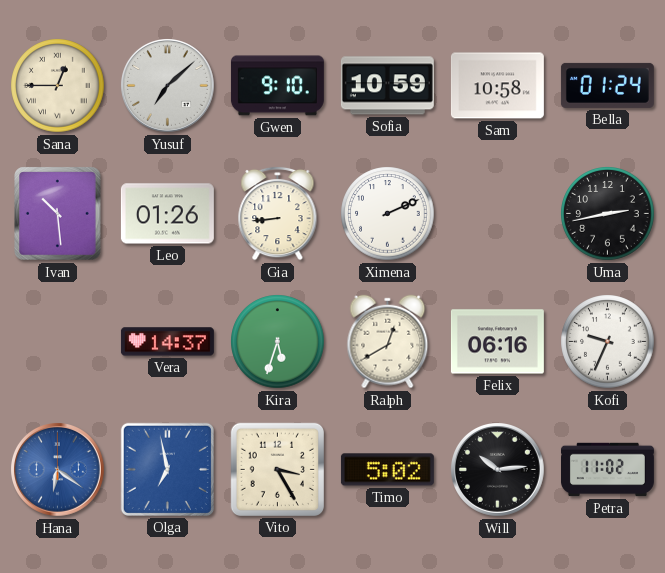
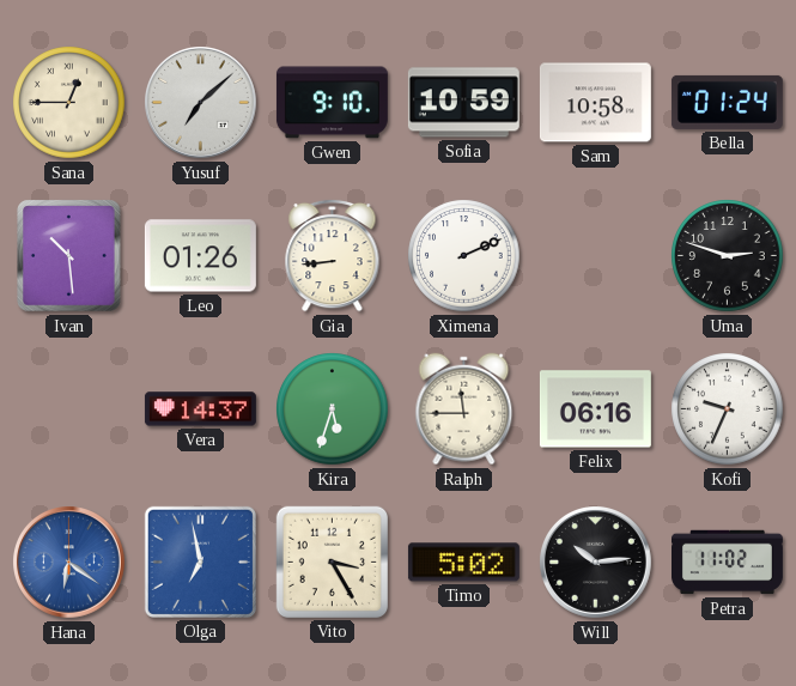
Uma: 2:43 -> 2:48
Ralph: 12:40 -> 11:45
